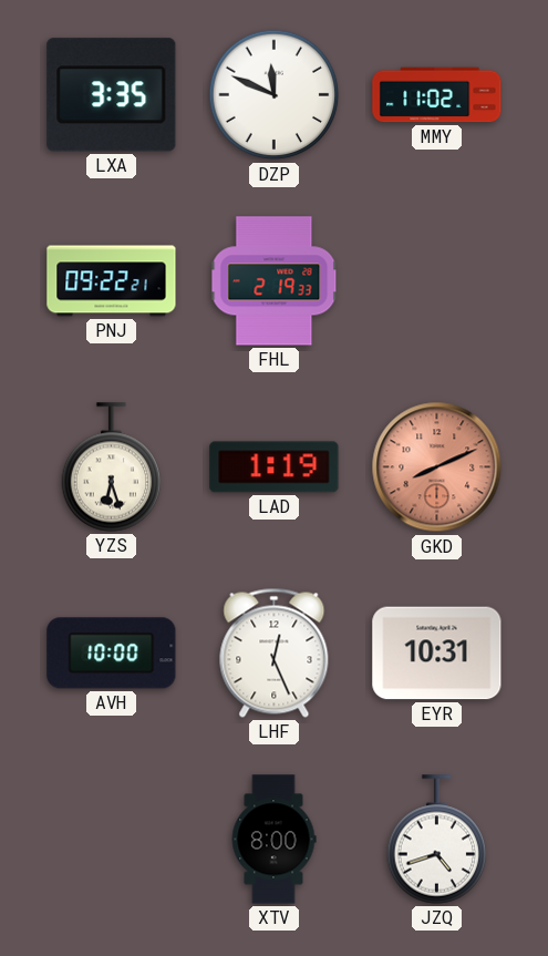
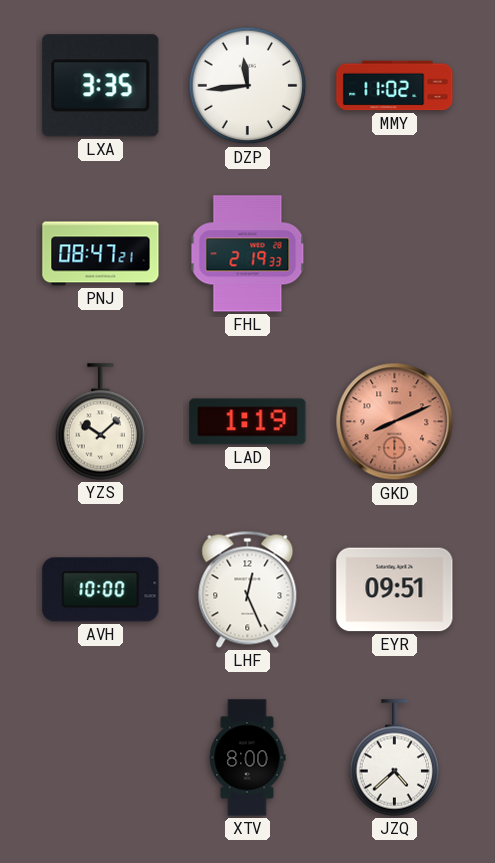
DZP: 11:49 -> 11:44
PNJ: 09:22 -> 08:47
YZS: 6:27 -> 10:08
EYR: 10:31 -> 09:51
JZQ: 4:42 -> 4:38
